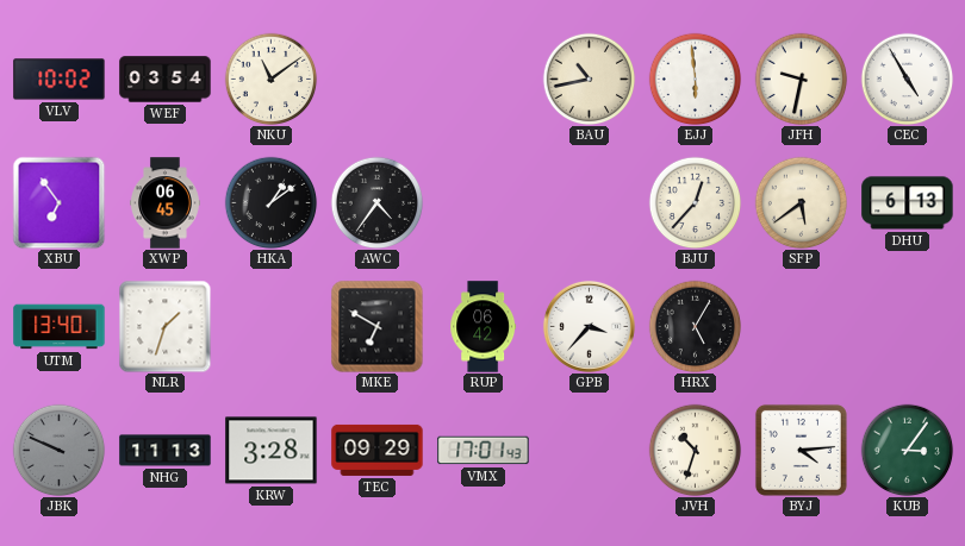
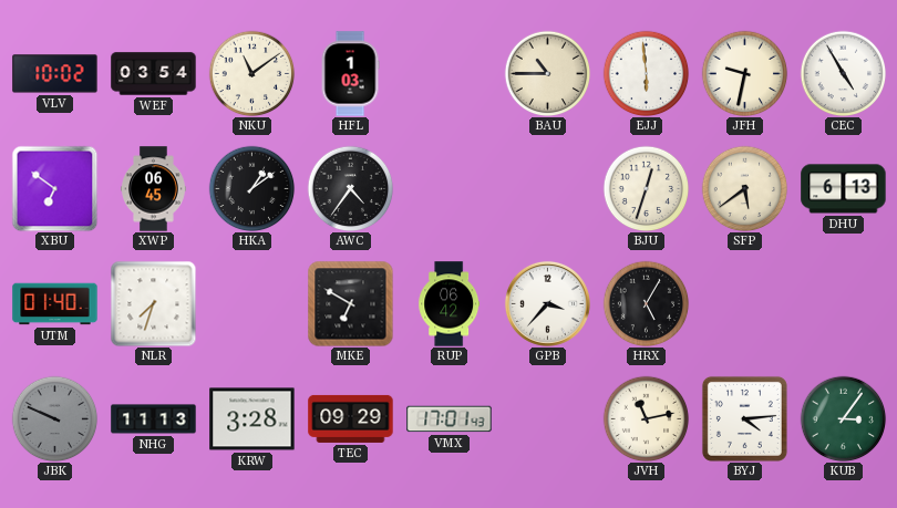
HFL: none -> 1:03
BAU: 10:43 -> 10:45
XBU: 6:54 -> 6:51
BJU: 12:37 -> 12:33
UTM: 13:40 -> 01:40
NLR: 1:33 -> 7:33
JVH: 10:33 -> 11:13
